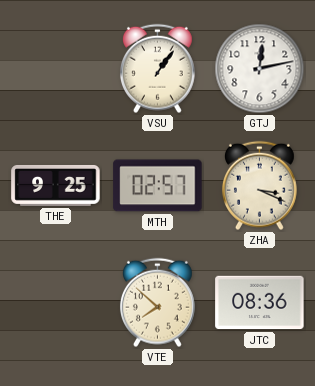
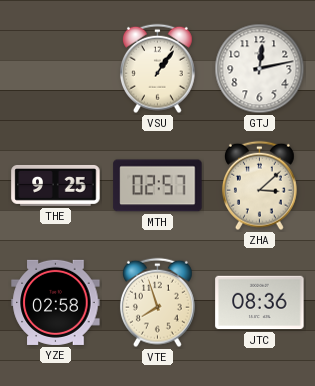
ZHA: 3:19 -> 3:08
YZE: none -> 02:58
VTE: 7:52 -> 7:57
